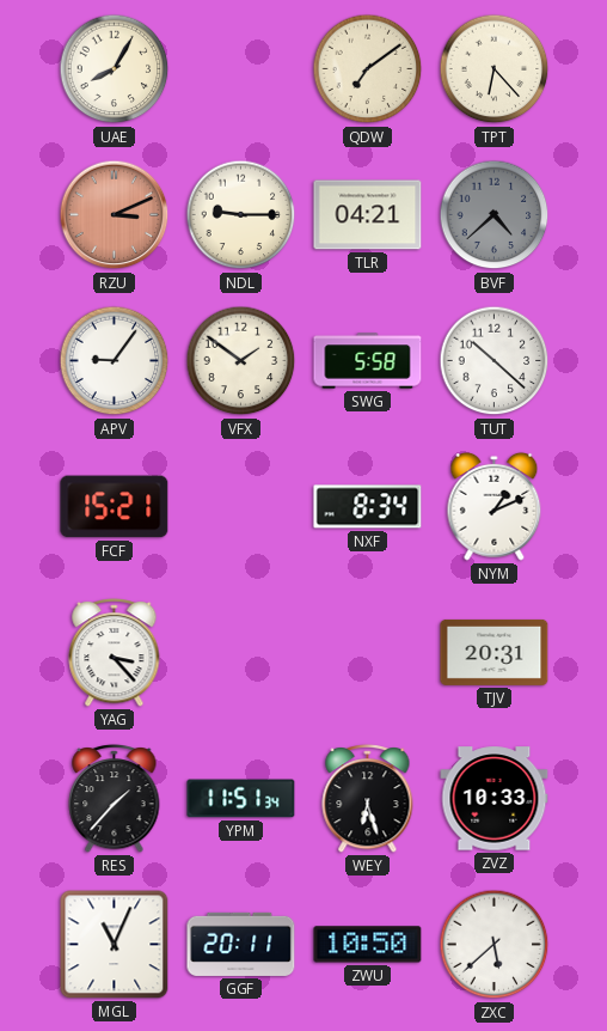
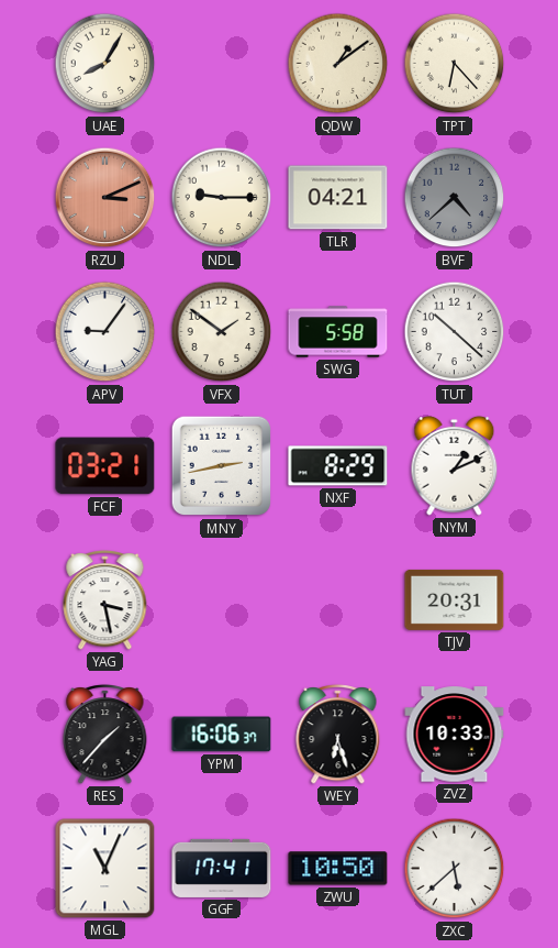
QDW: 7:09 -> 1:09
FCF: 15:21 -> 03:21
MNY: none -> 2:43
NXF: 8:34 -> 8:29
YAG: 3:23 -> 3:28
YPM: 11:51 -> 16:06
GGF: 20:11 -> 17:41
